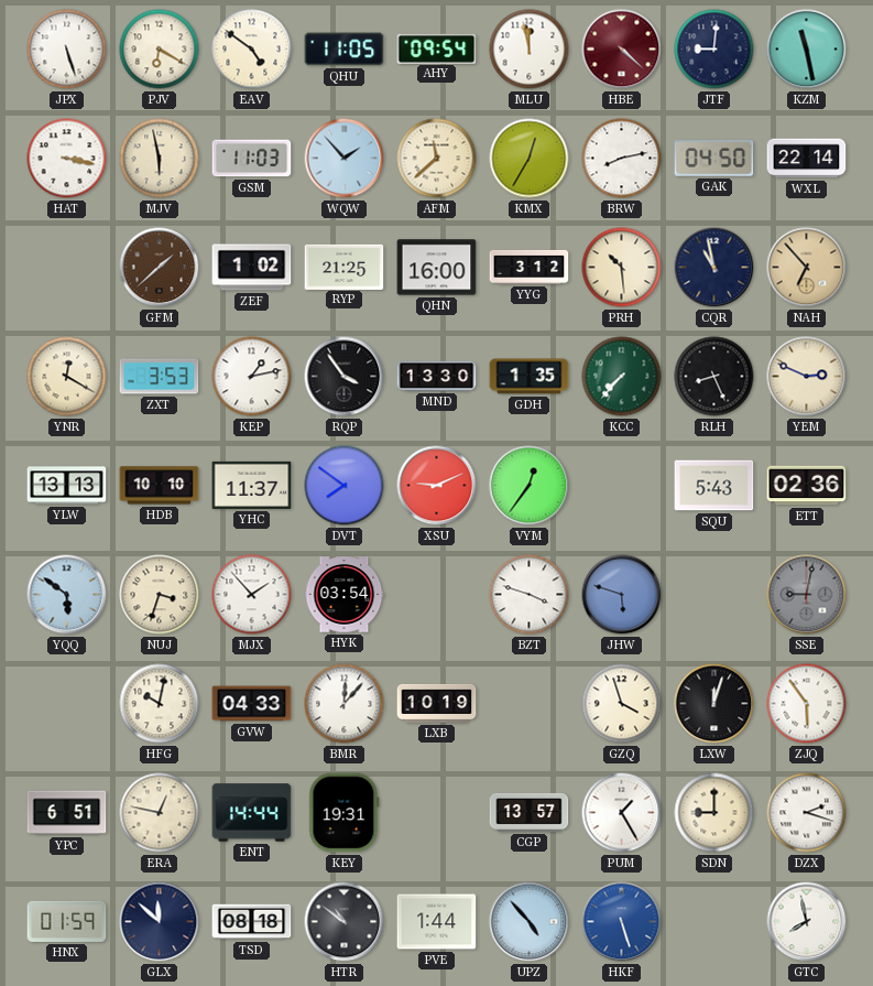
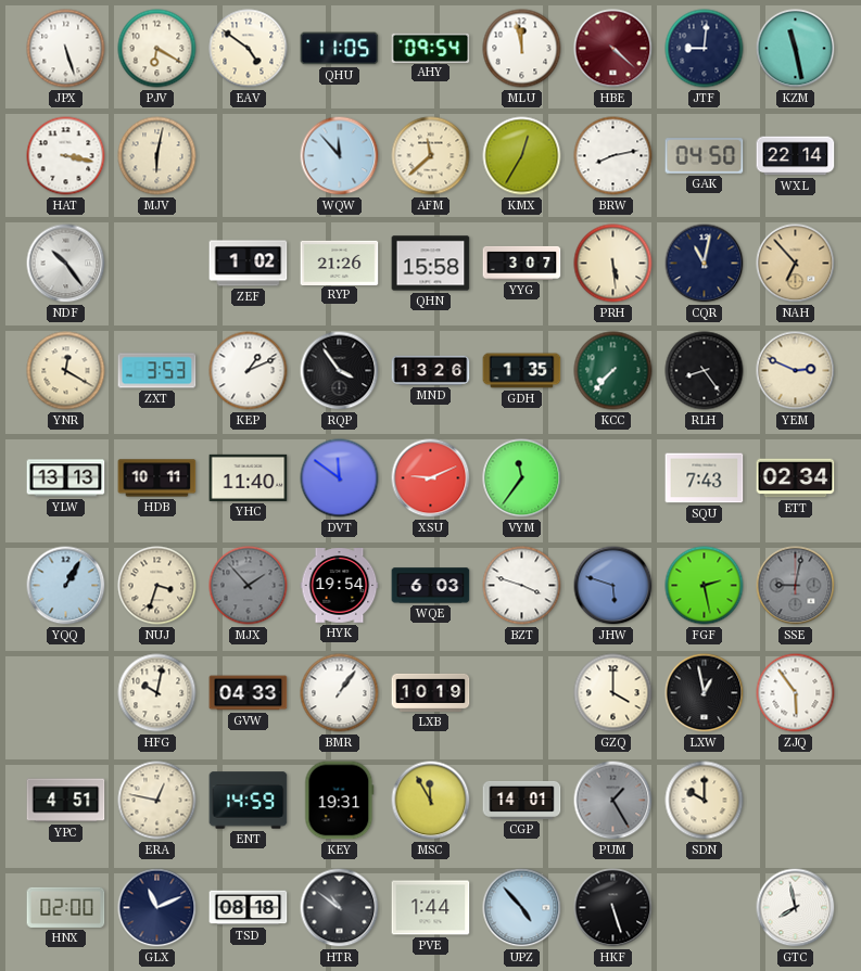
MJV: 5:58 -> 6:02
GSM: 11:03 -> none
WQW: 1:53 -> 11:53
NDF: none -> 10:24
GFM: 1:38 -> none
RYP: 21:25 -> 21:26
QHN: 16:00 -> 15:58
YYG: 3:12 -> 3:07
PRH: 10:29 -> 5:29
CQR: 10:58 -> 11:02
KEP: 1:13 -> 1:11
MND: 13:30 -> 13:26
RLH: 8:26 -> 8:24
HDB: 10:10 -> 10:11
YHC: 11:37 -> 11:40
DVT: 7:51 -> 11:51
VYM: 12:36 -> 11:36
SQU: 5:43 -> 7:43
ETT: 02:36 -> 02:34
YQQ: 5:51 -> 1:05
MJX dial: white -> grey
HYK: 03:54 -> 19:54
WQE: none -> 6:03
FGF: none -> 2:28
BMR: 12:07 -> 1:06
GZQ: 3:57 -> 4:00
LXW: 12:03 -> 12:58
YPC: 6:51 -> 4:51
ENT: 14:44 -> 14:59
MSC: none -> 11:55
CGP: 13:57 -> 14:01
PUM dial: white -> grey
SDN: 9:00 -> 10:00
DZX: 2:18 -> none
HNX: 01:59 -> 02:00
GLX: 11:52 -> 11:11
HKF dial: blue -> black
